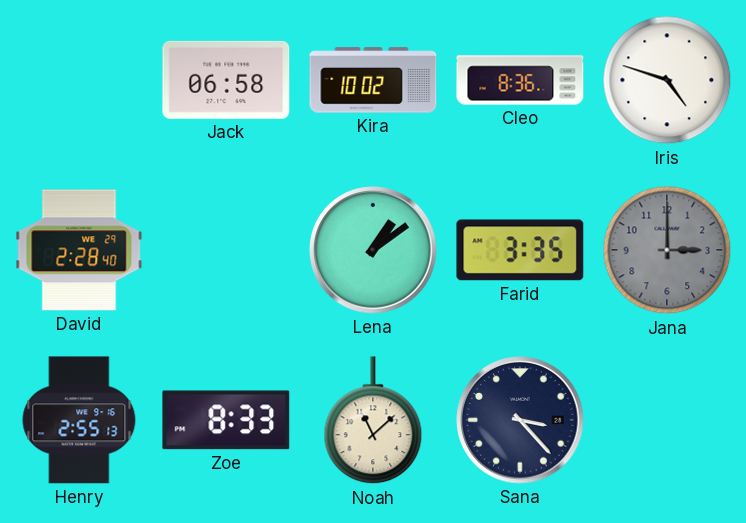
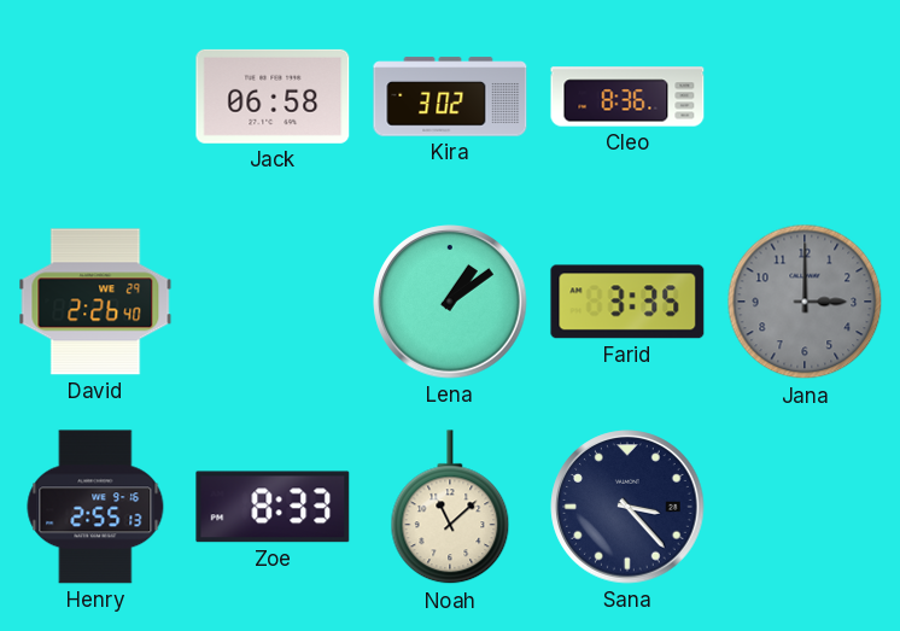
Kira: 10:02 -> 3:02
Iris: 4:48 -> none
David: 2:28 -> 2:26
